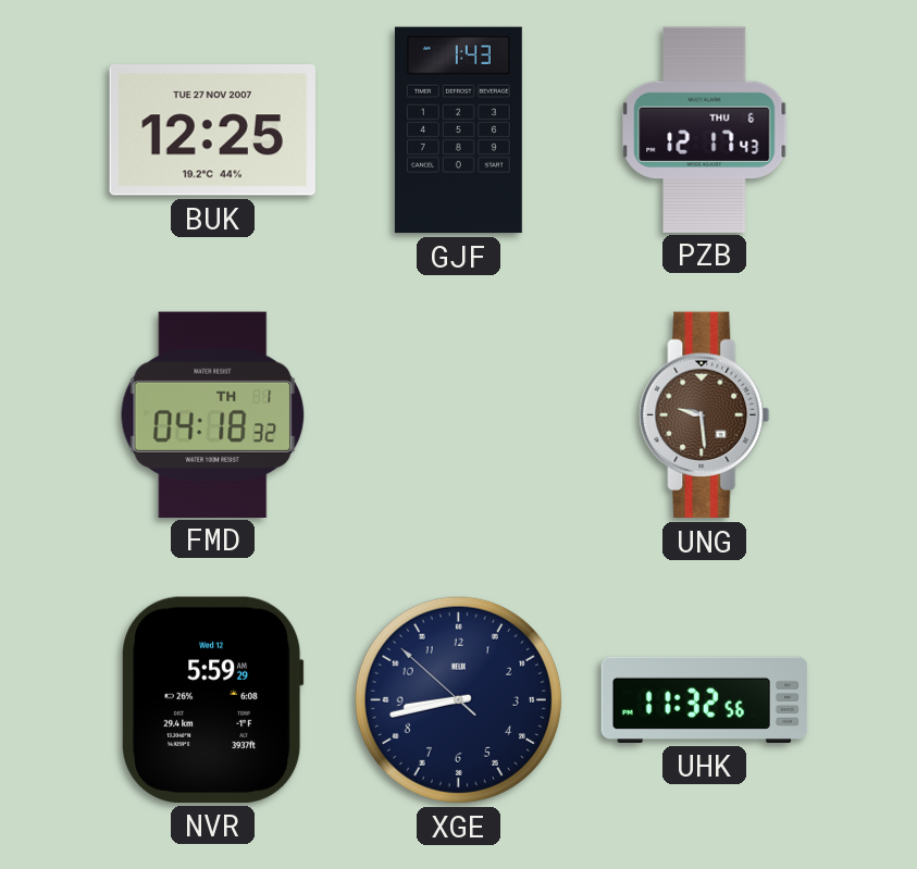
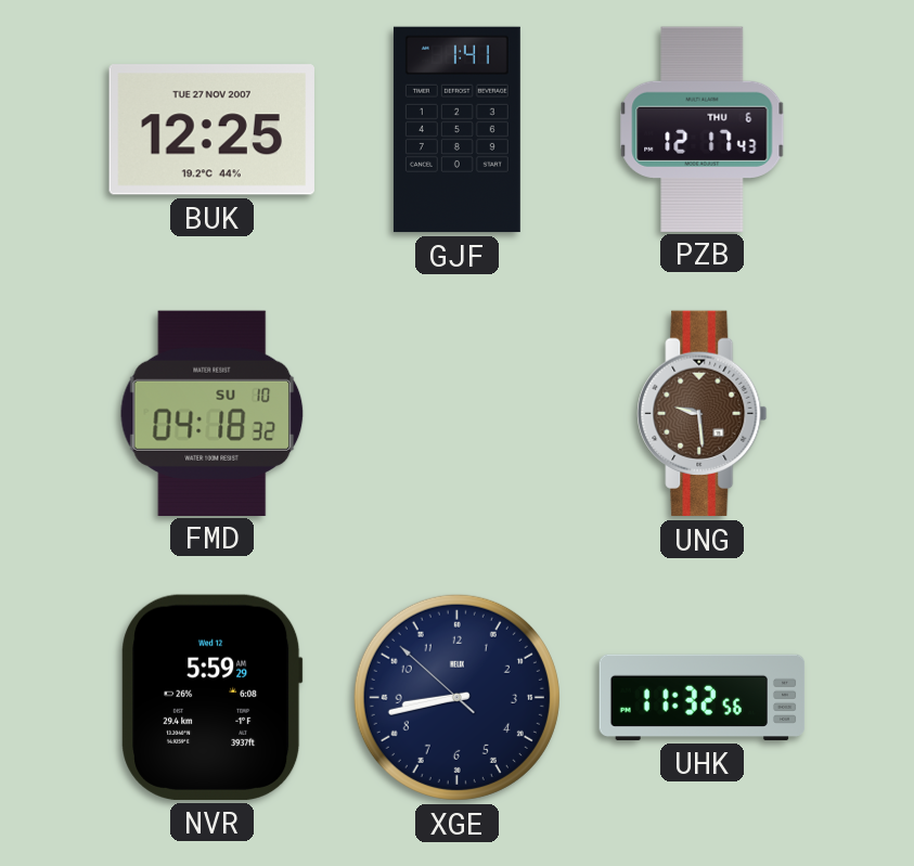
GJF: 1:43 -> 1:41
FMD date: TH 1 -> SU 10
